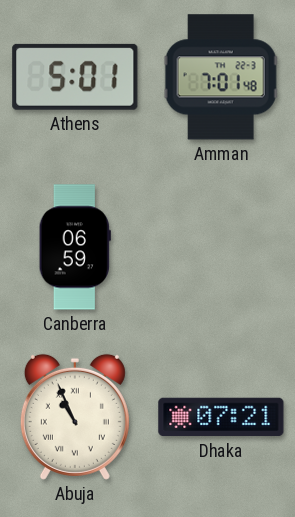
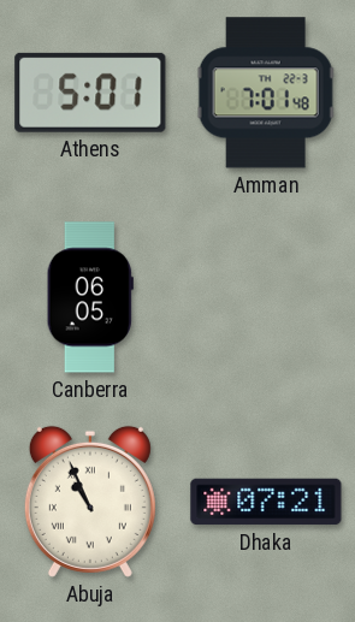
Canberra: 06:59 -> 06:05
